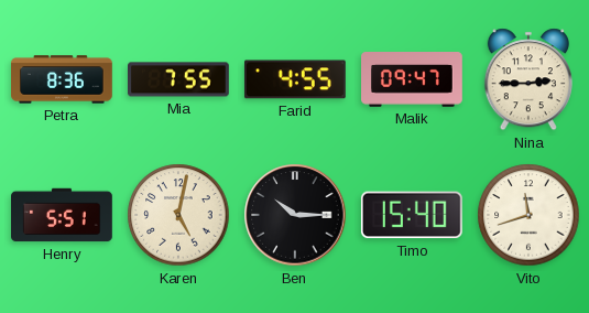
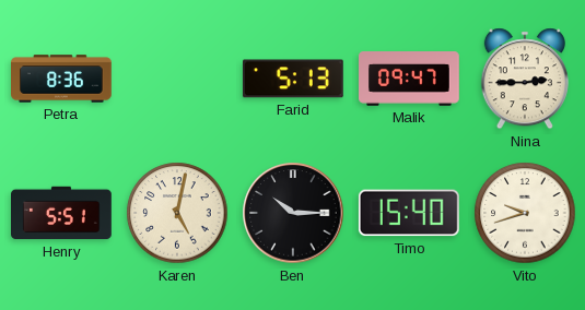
Mia: 7:55 -> none
Farid: 4:55 -> 5:13
Vito: 11:42 -> 9:42
